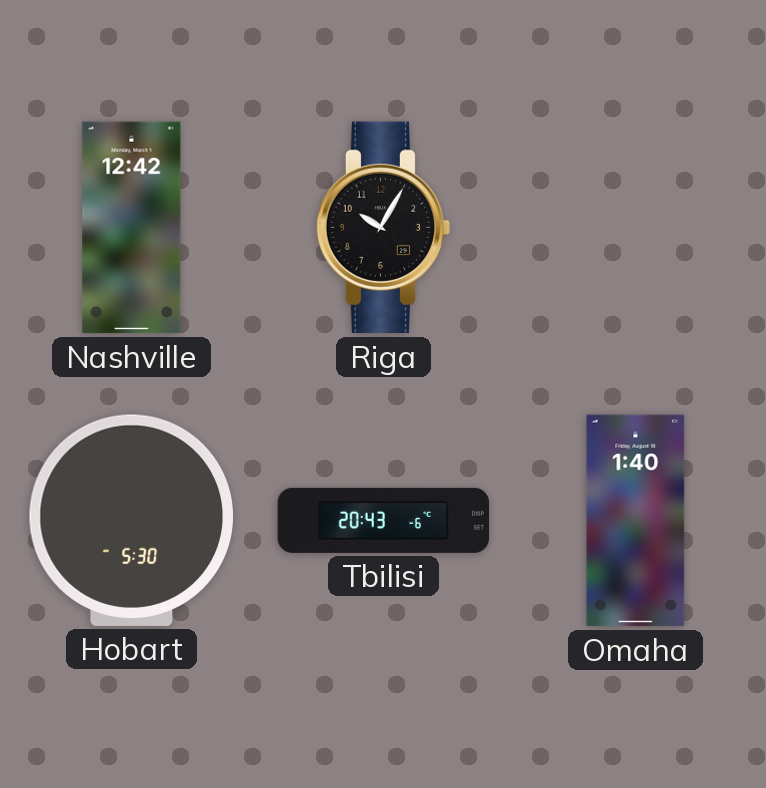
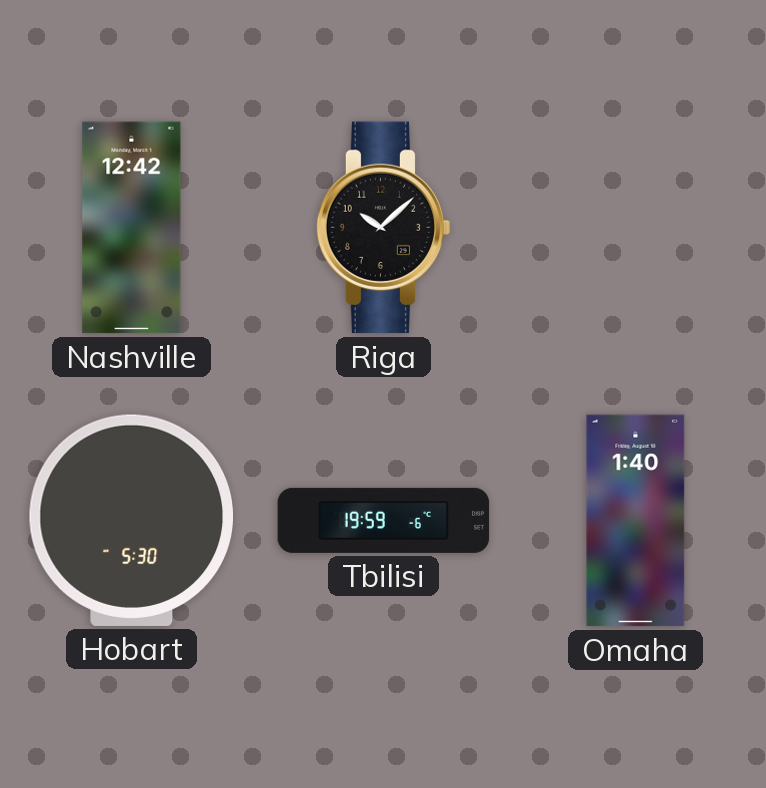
Riga: 10:05 -> 10:08
Tbilisi: 20:43 -> 19:59
